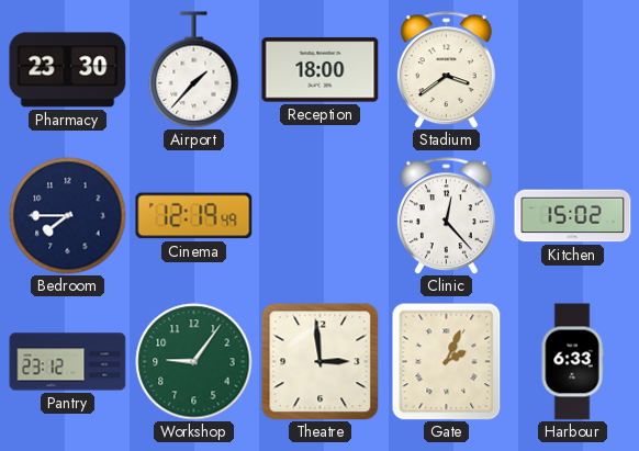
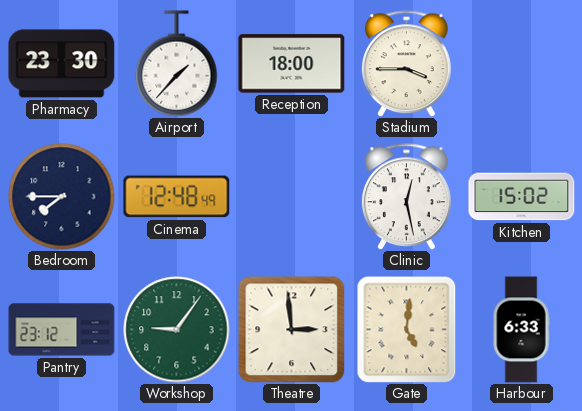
Stadium: 3:39 -> 3:45
Cinema: 12:19 -> 12:48
Clinic: 12:23 -> 12:28
Gate: 2:04 -> 5:01
